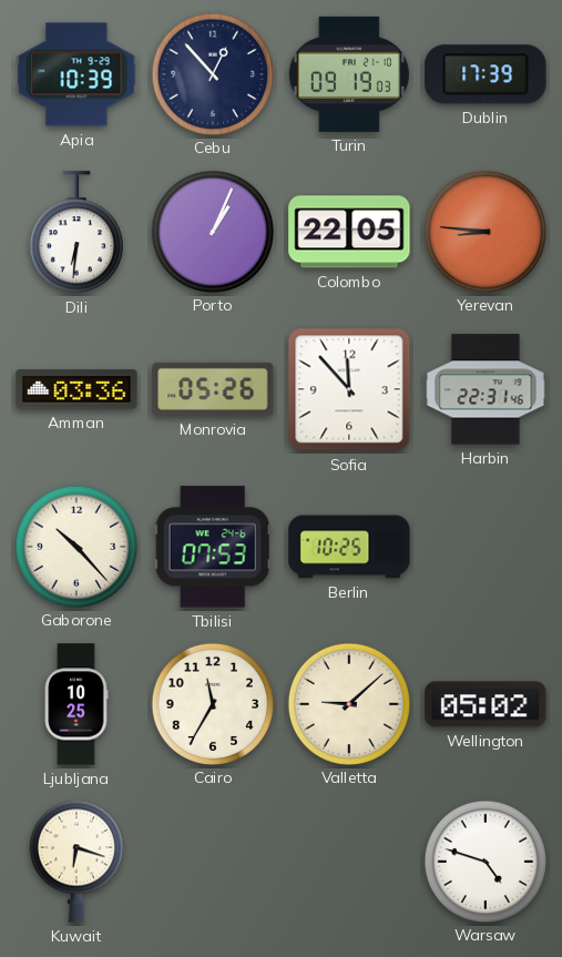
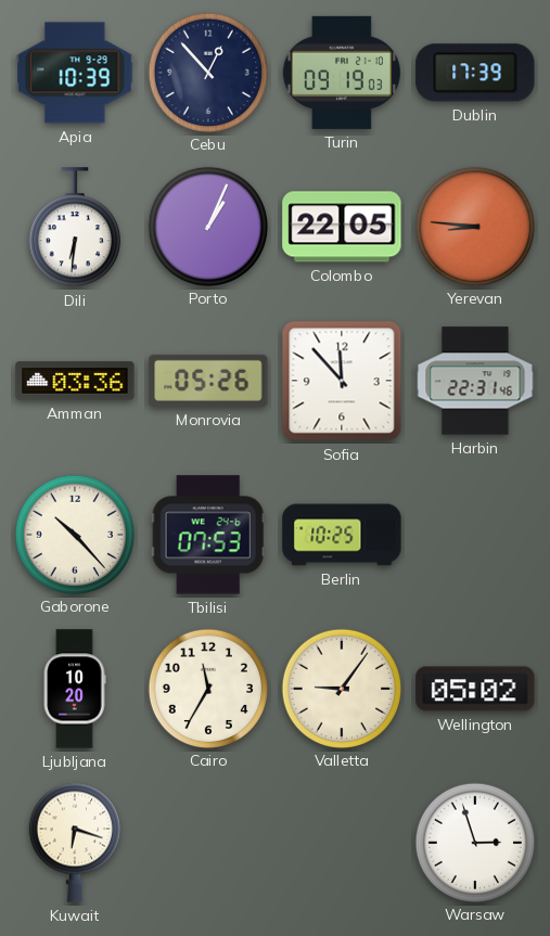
Ljubljana: 10:25 -> 10:20
Valletta: 9:08 -> 9:06
Warsaw: 4:48 -> 2:57
